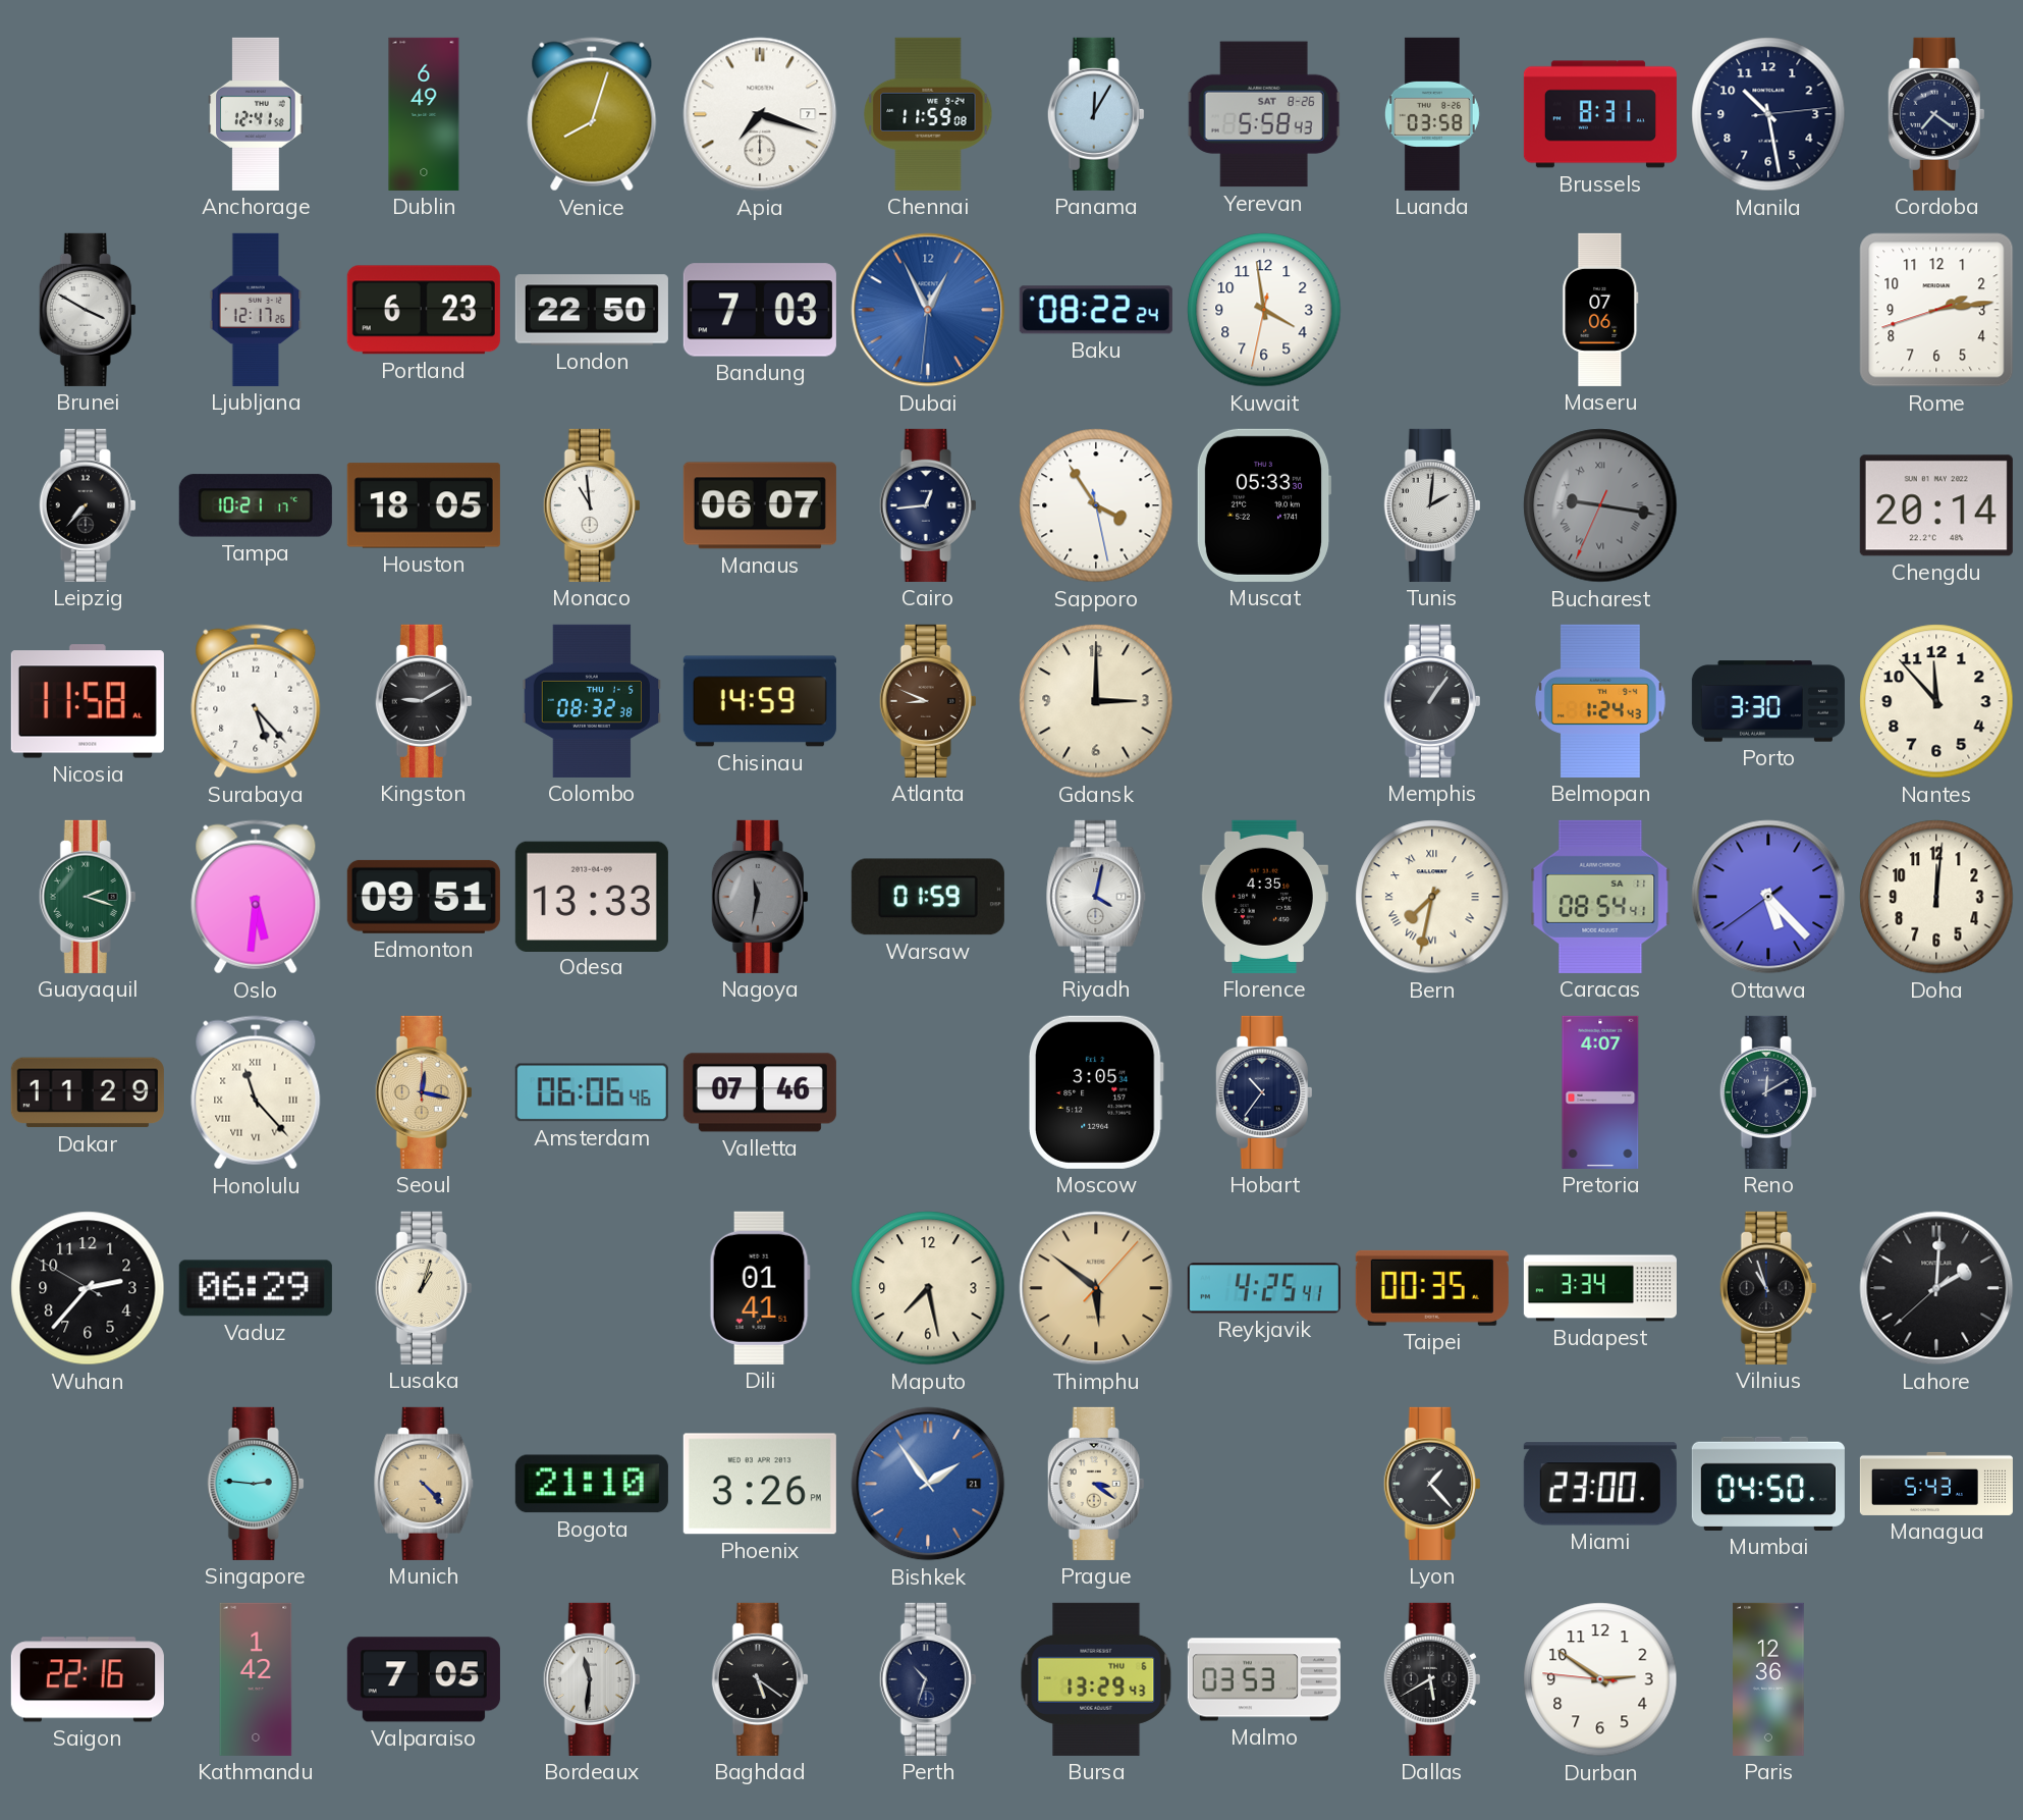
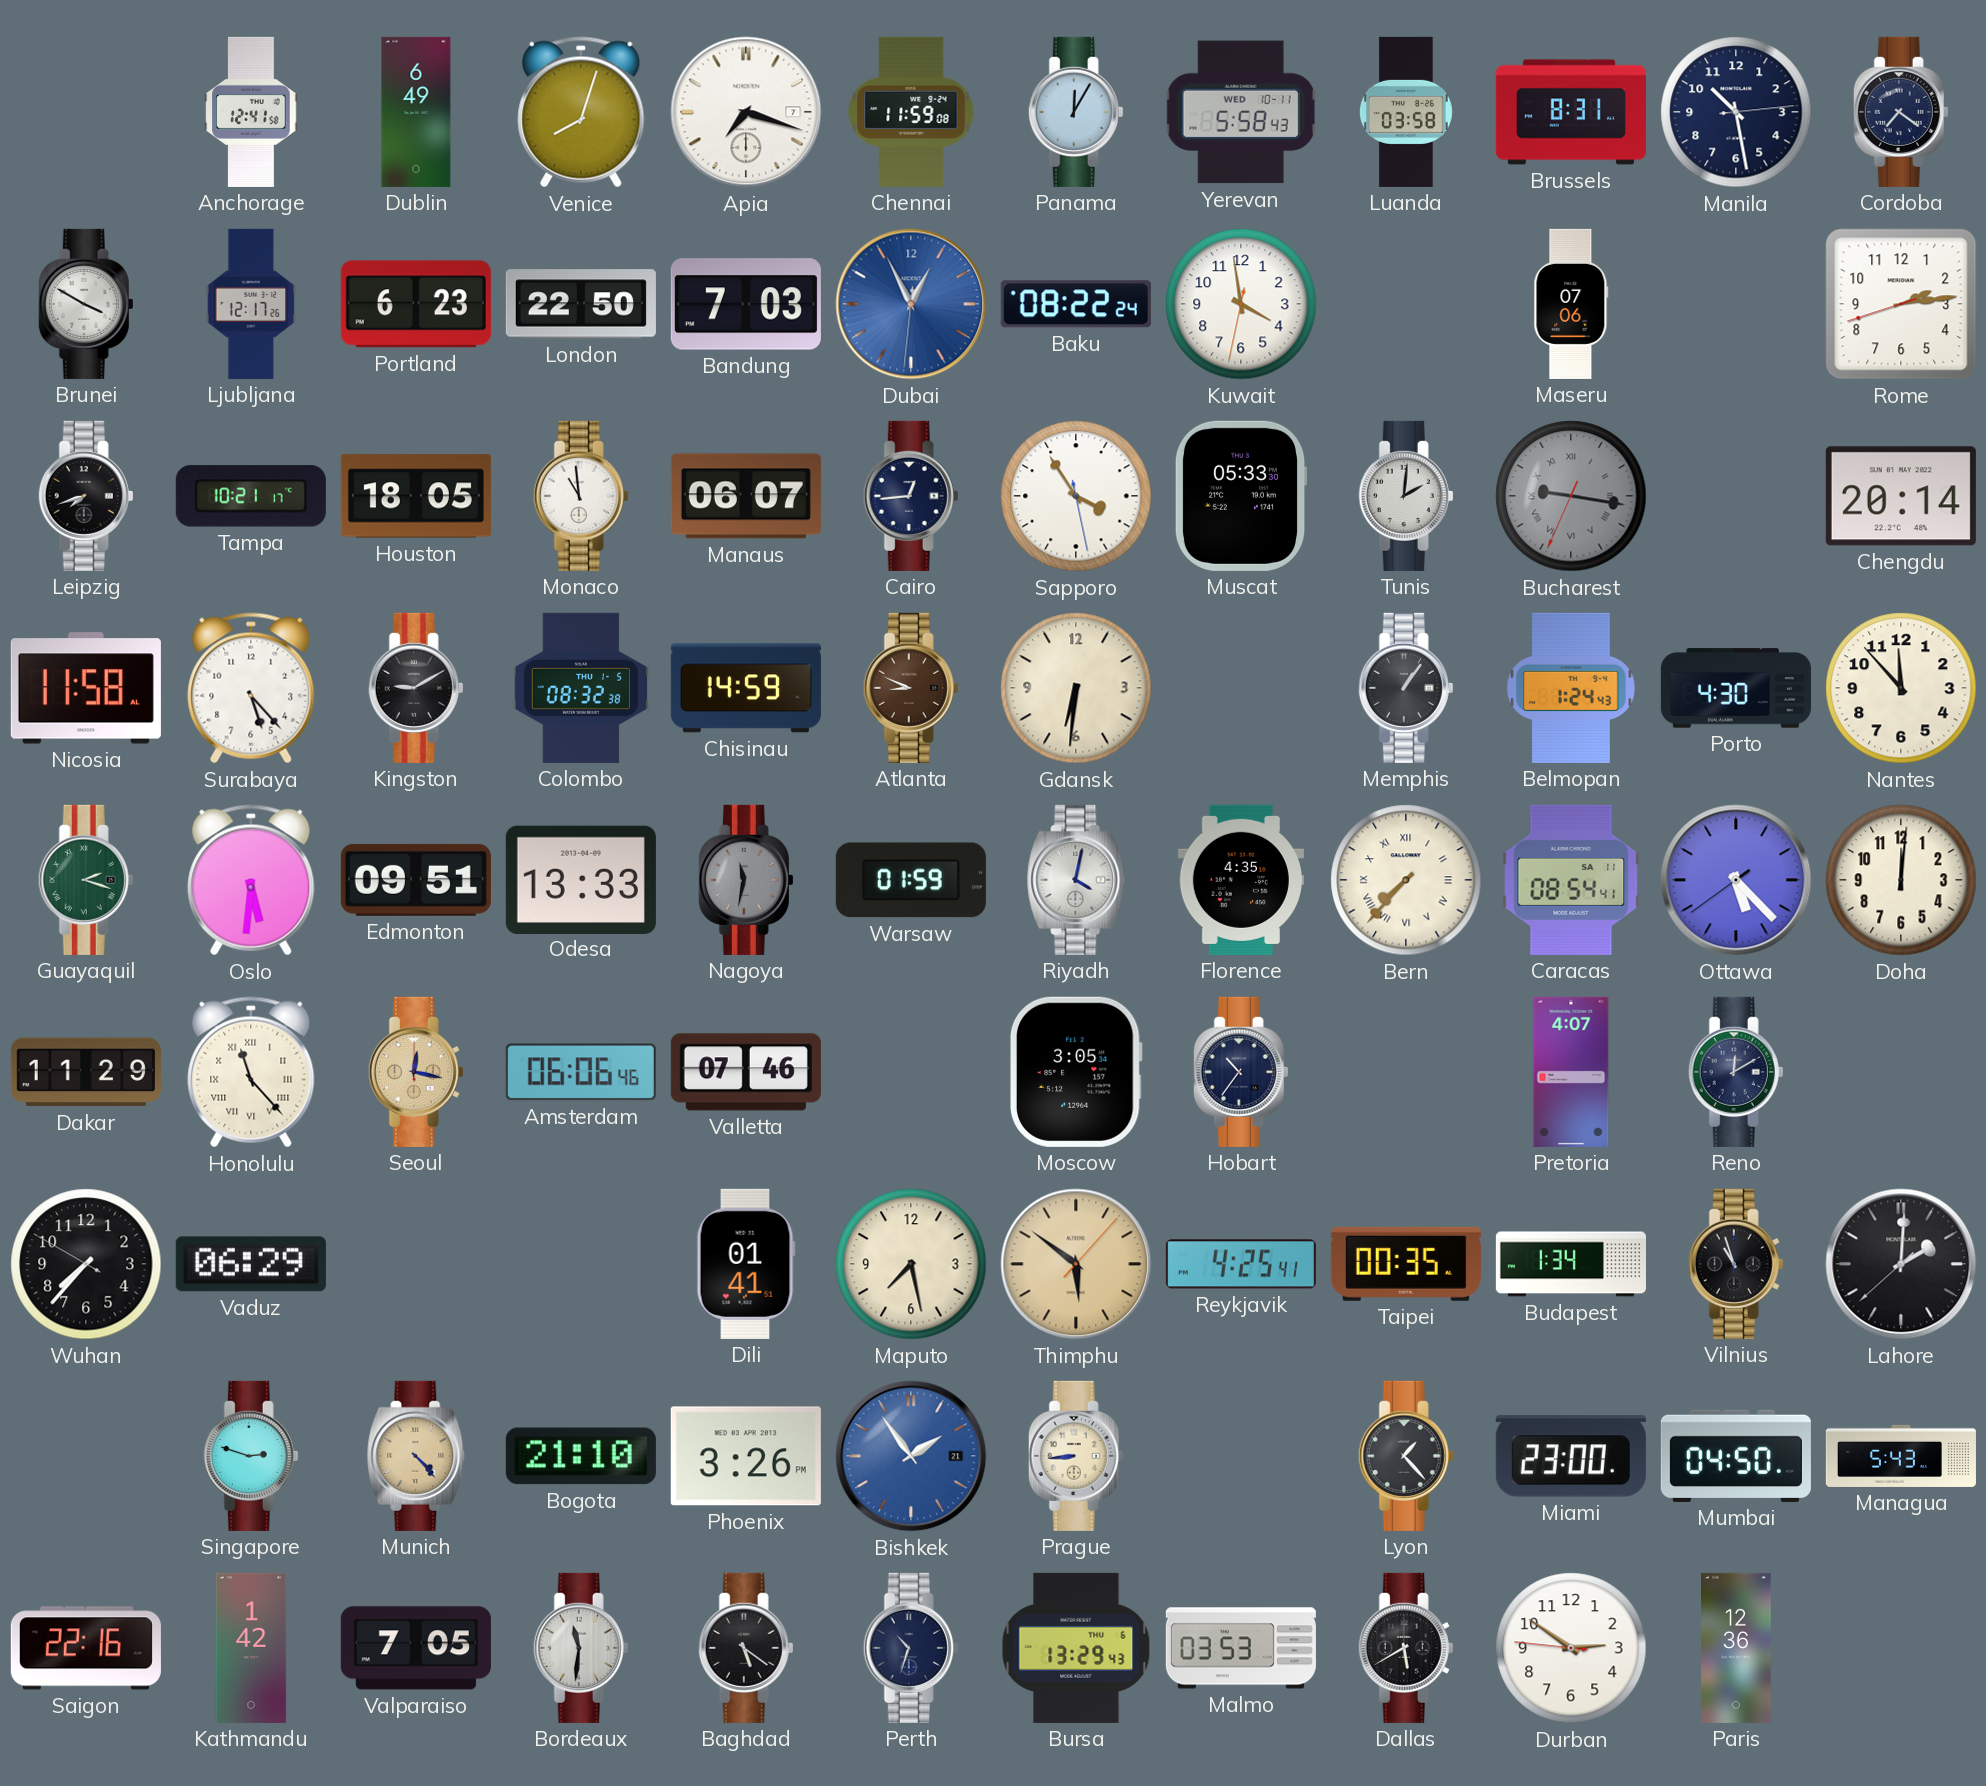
Yerevan date: SAT 8-26 -> WED 10-11
Leipzig: 7:37 -> 7:42
Gdansk: 3:00 -> 6:31
Porto: 3:30 -> 4:30
Bern: 7:32 -> 7:37
Wuhan: 2:36 -> 7:36
Lusaka: 1:03 -> none
Budapest: 3:34 -> 1:34
Singapore: 2:46 -> 2:48
Prague: 3:21 -> 8:44
